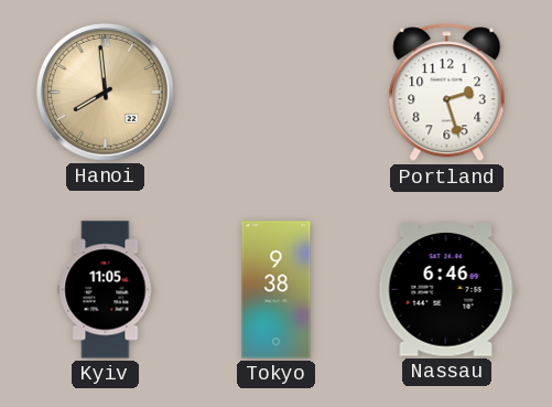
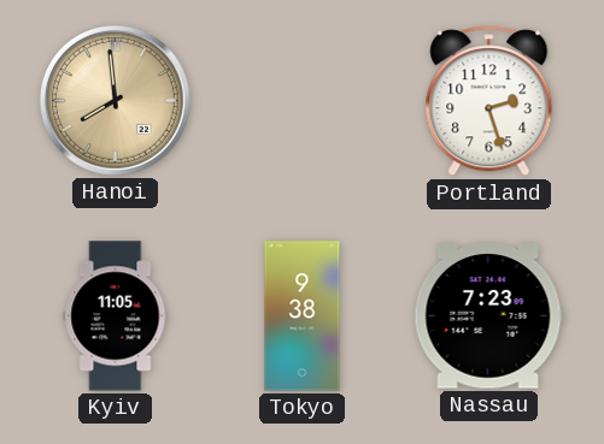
Nassau: 6:46 -> 7:23
